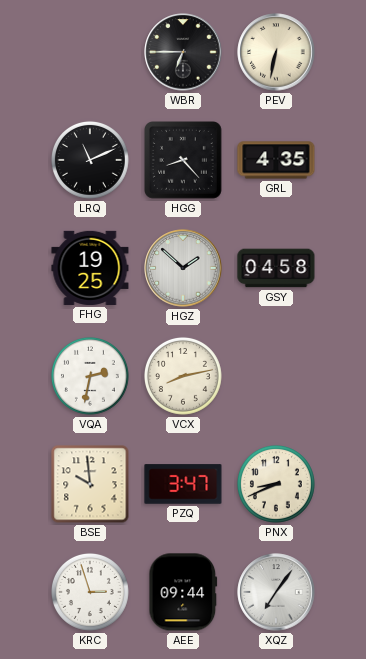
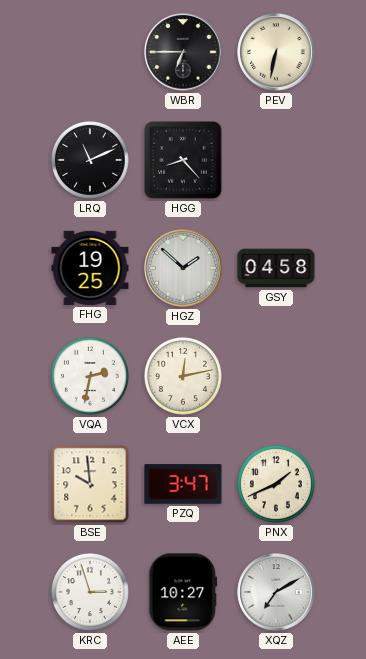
GRL: 4:35 -> none
VCX: 8:13 -> 12:13
PNX: 8:41 -> 1:41
AEE: 09:44 -> 10:27
XQZ: 7:06 -> 7:10
